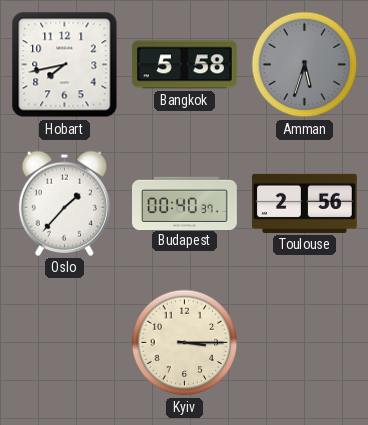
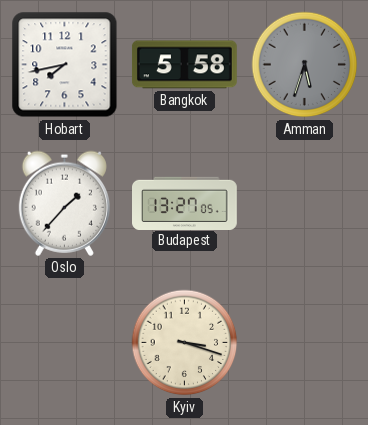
Budapest: 00:40 -> 13:27
Toulouse: 2:56 -> none
Kyiv: 3:15 -> 3:18
